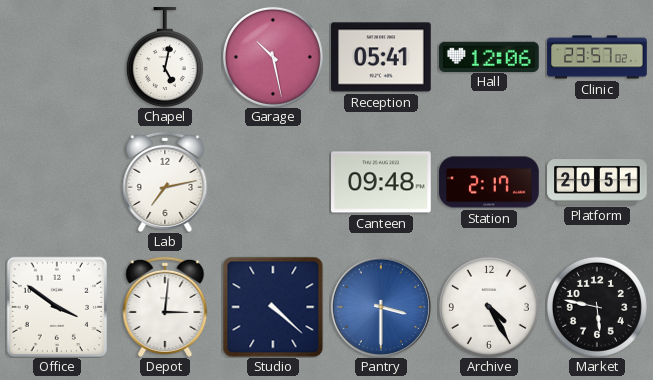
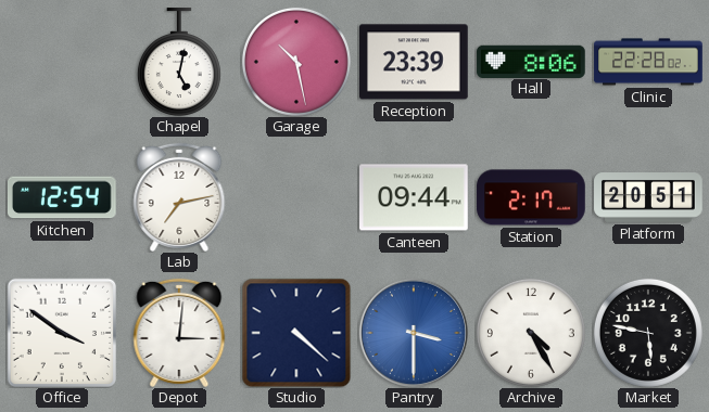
Reception: 05:41 -> 23:39
Hall: 12:06 -> 8:06
Clinic: 23:57 -> 22:28
Kitchen: none -> 12:54
Canteen: 09:48 -> 09:44
